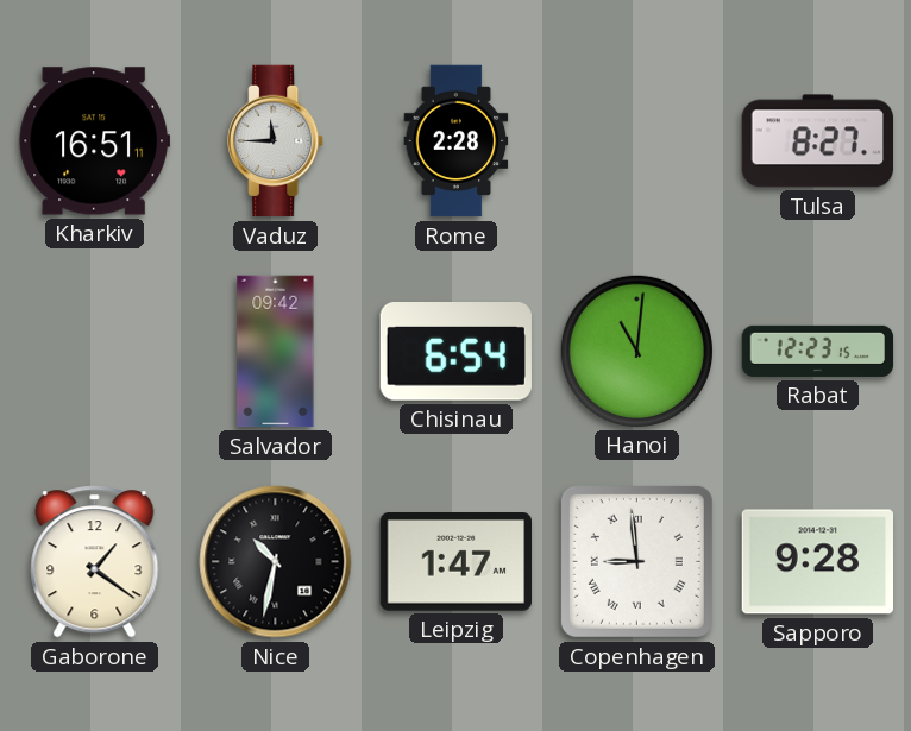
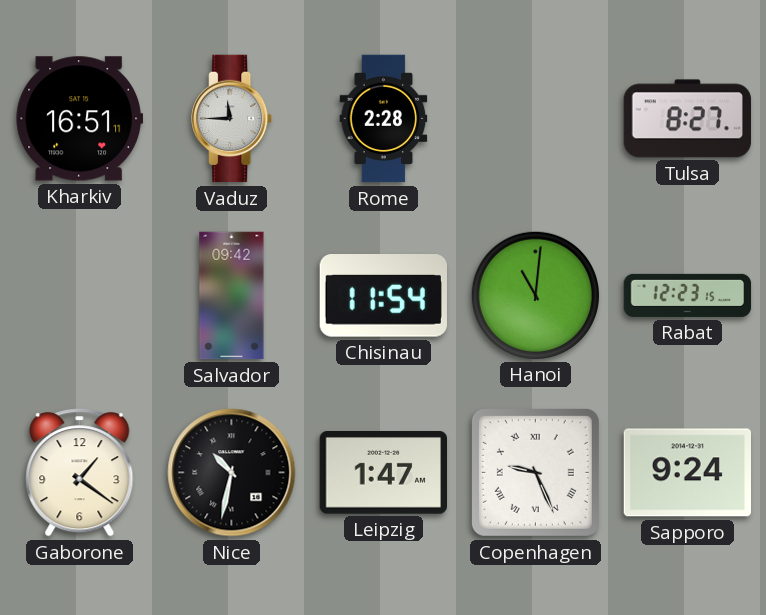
Chisinau: 6:54 -> 11:54
Copenhagen: 8:59 -> 9:26
Sapporo: 9:28 -> 9:24
